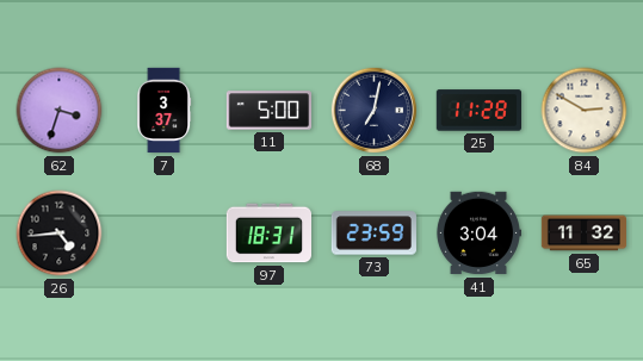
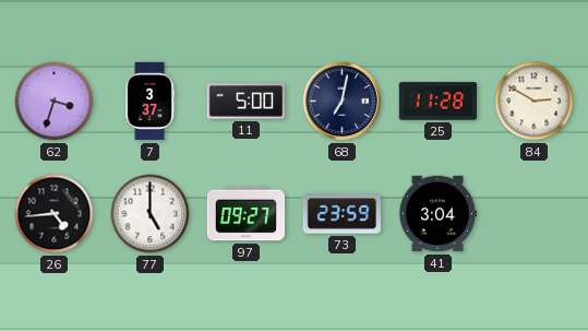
77: none -> 5:00
97: 18:31 -> 09:27
65: 11:32 -> none
